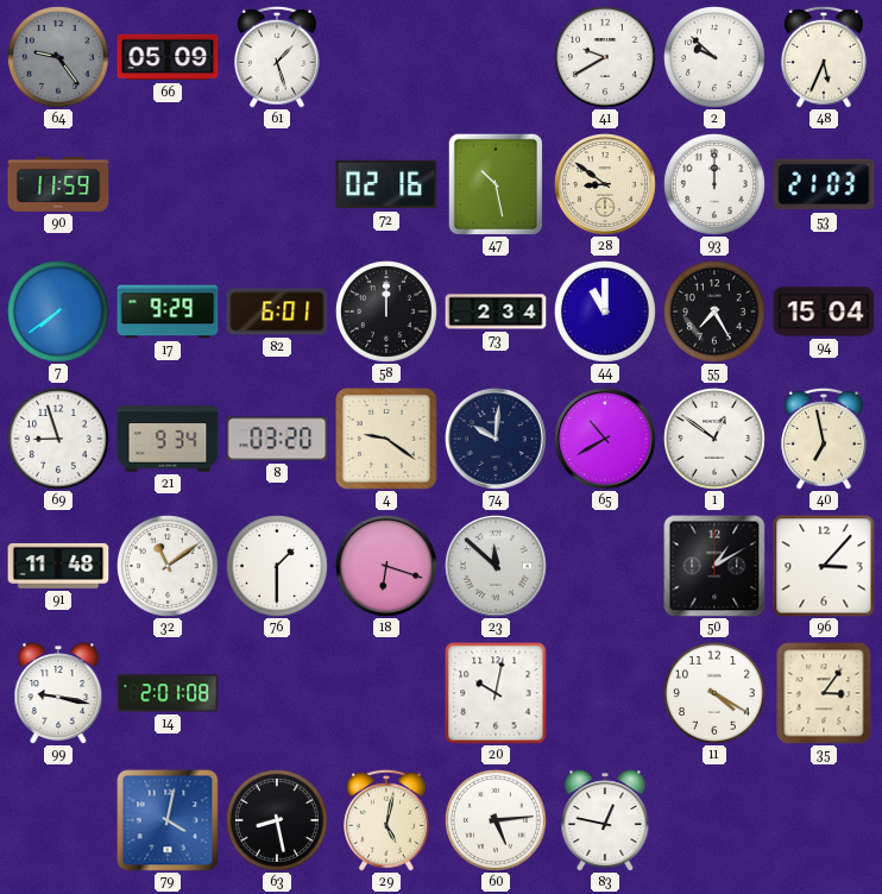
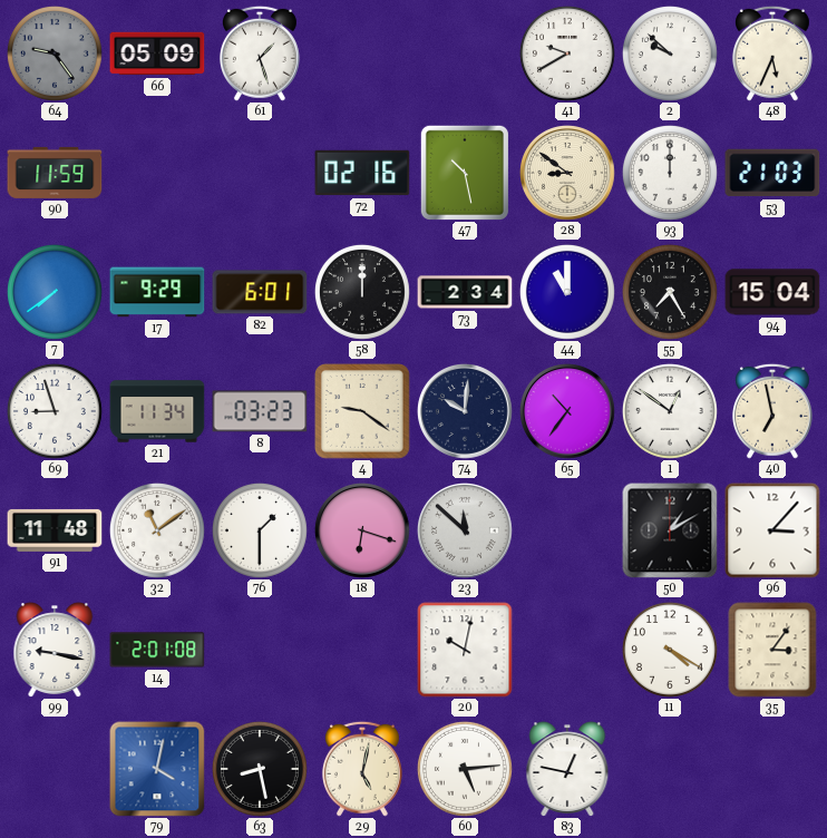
21: 9:34 -> 11:34
8: 03:20 -> 03:23
65: 10:40 -> 10:36
